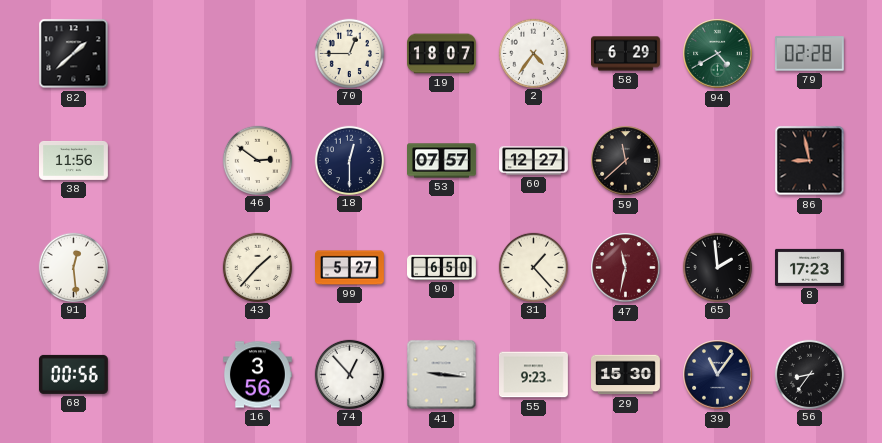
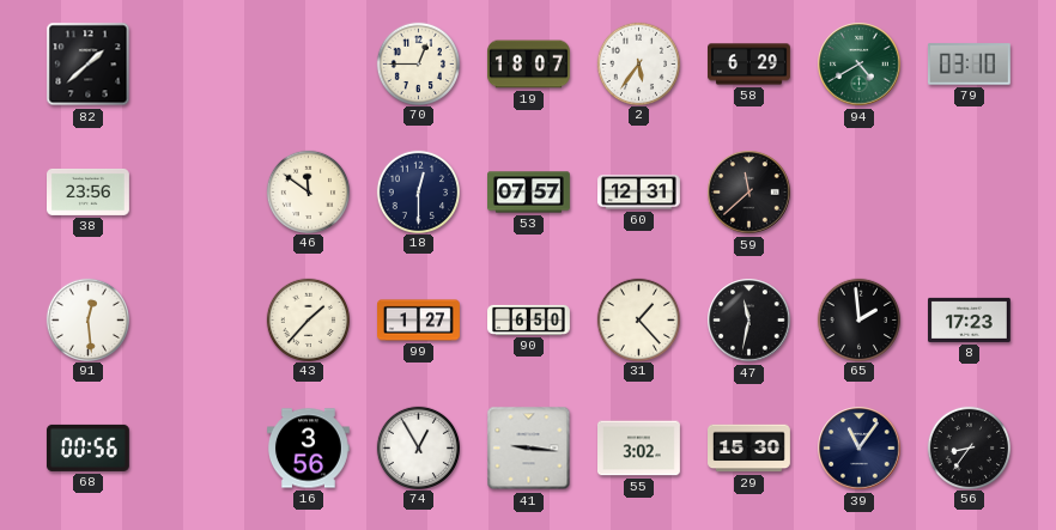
2: 4:36 -> 5:36
79: 02:28 -> 03:10
38: 11:56 -> 23:56
46: 2:51 -> 11:51
60: 12:27 -> 12:31
86: 8:58 -> none
99: 5:27 -> 1:27
47 dial: burgundy -> black
74: 12:53 -> 12:55
55: 9:23 -> 3:02
